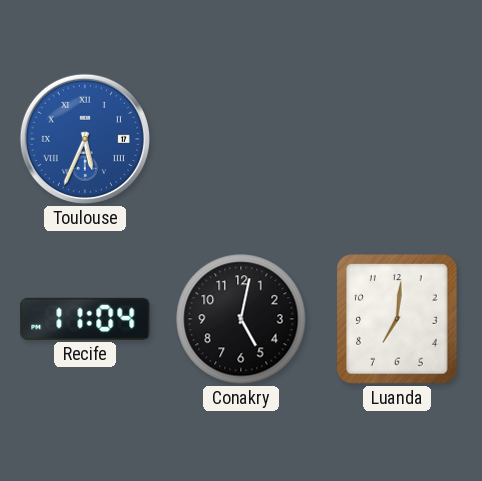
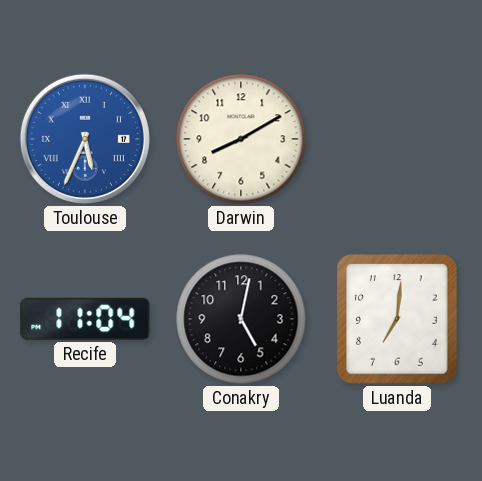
Darwin: none -> 8:10
